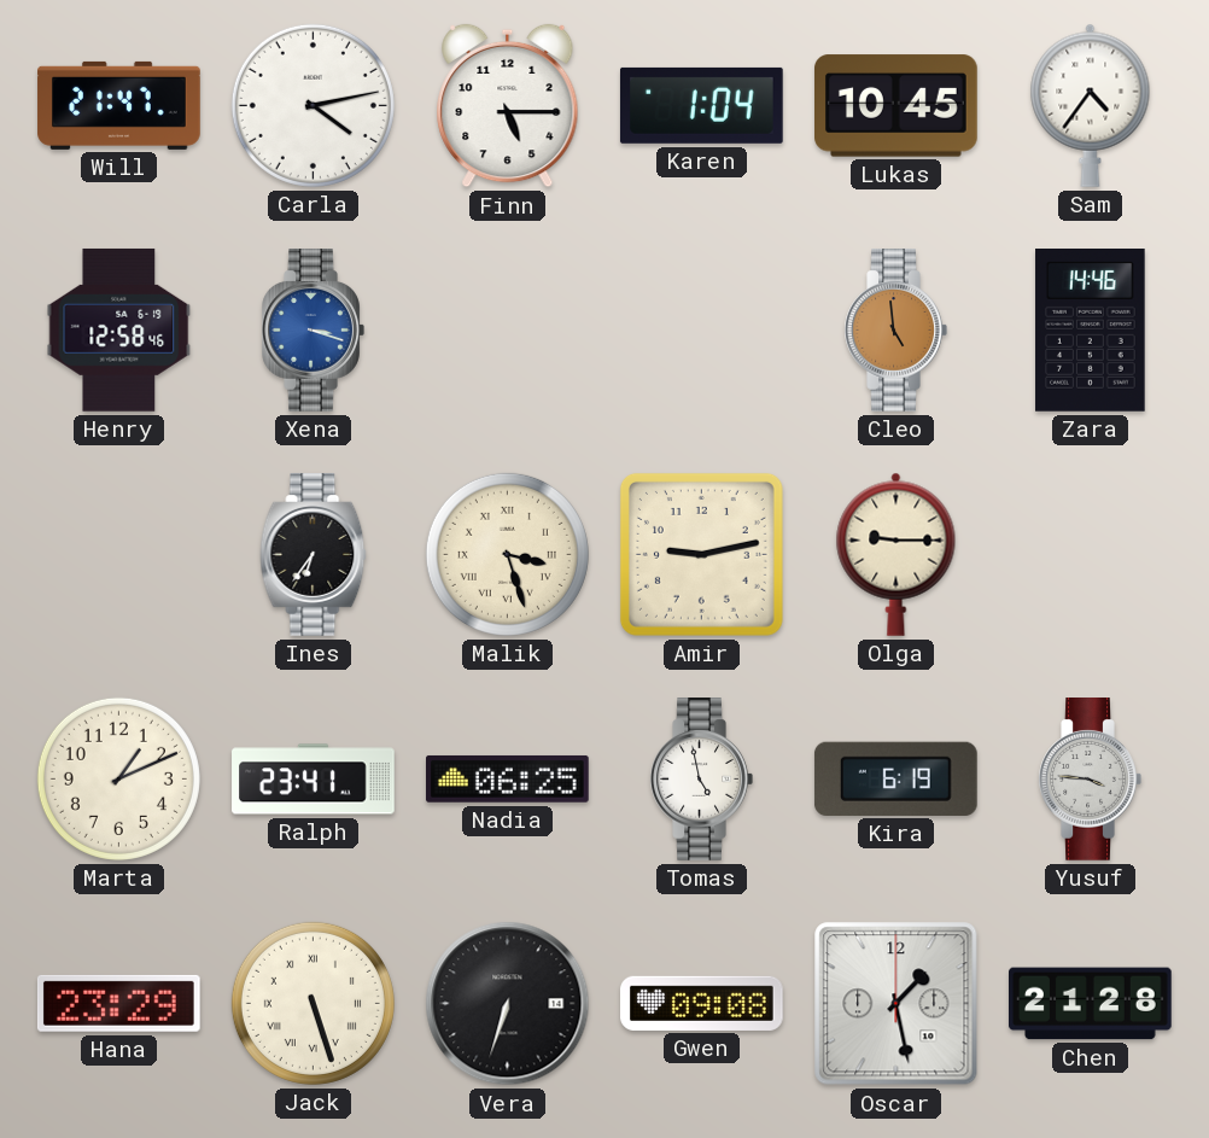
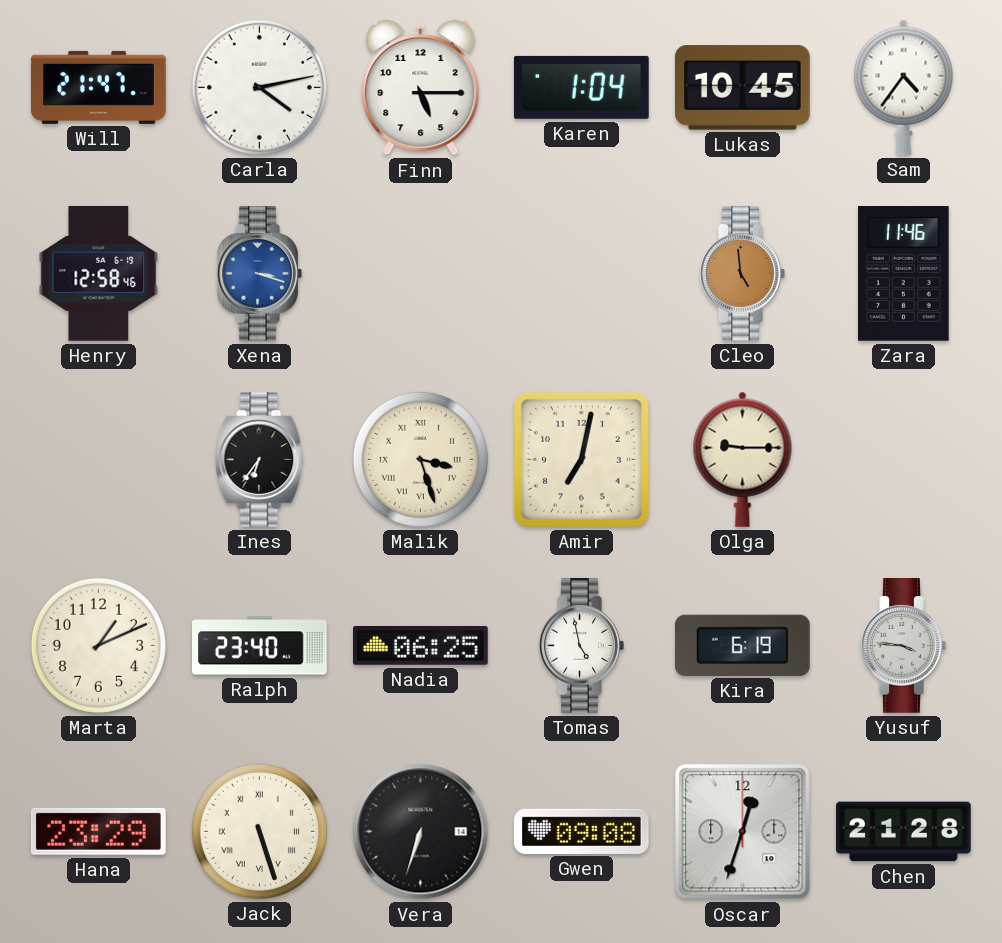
Zara: 14:46 -> 11:46
Amir: 9:13 -> 7:02
Ralph: 23:41 -> 23:40
Oscar: 1:28 -> 12:33
